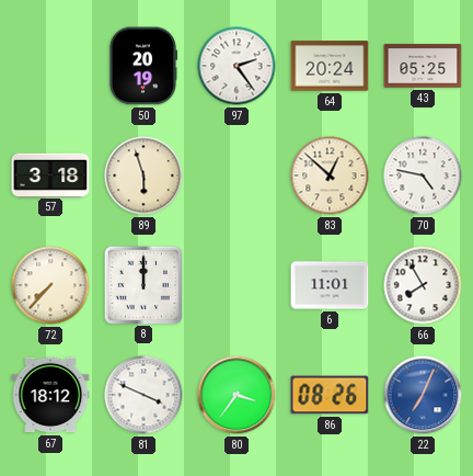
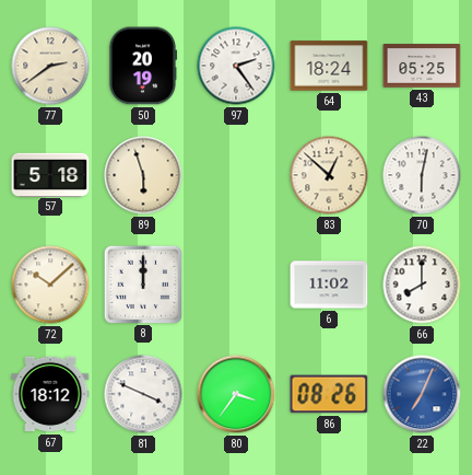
77: none -> 2:39
64: 20:24 -> 18:24
57: 3:18 -> 5:18
70: 4:47 -> 6:02
72: 7:37 -> 10:08
6: 11:01 -> 11:02
66: 7:55 -> 8:00
